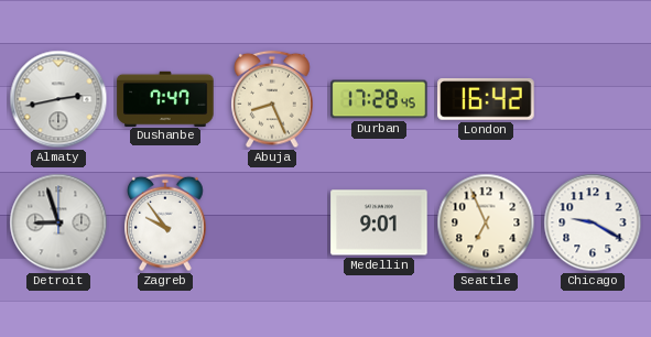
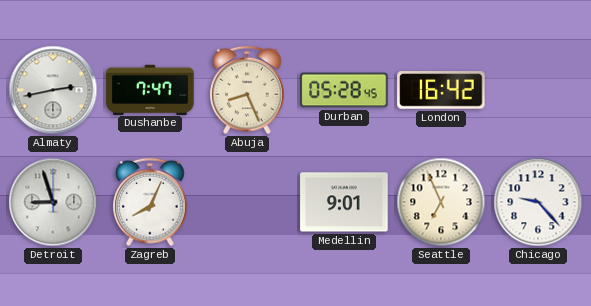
Durban: 17:28 -> 05:28
Zagreb: 9:54 -> 8:04
Chicago: 9:20 -> 9:23
